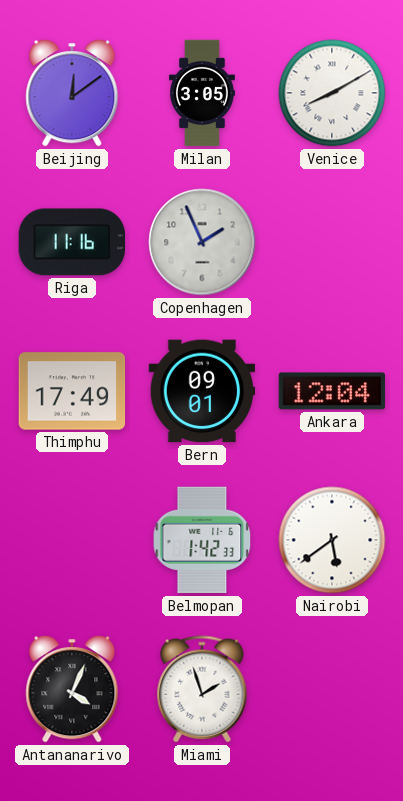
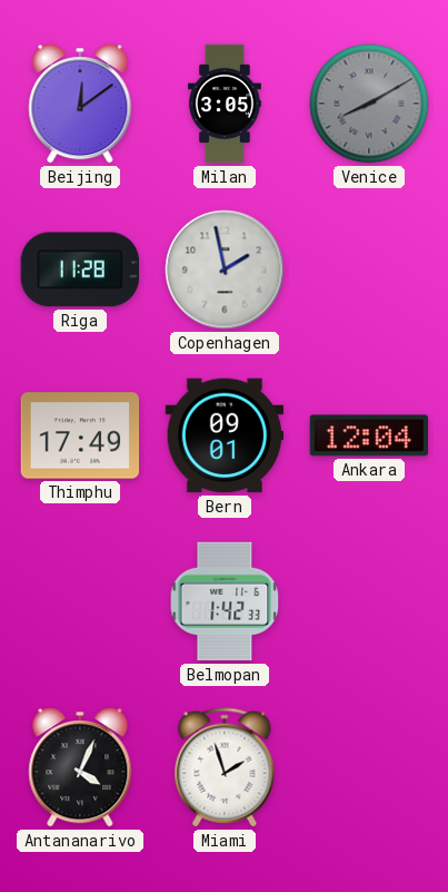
Venice dial: white -> grey
Riga: 11:16 -> 11:28
Copenhagen: 1:56 -> 1:58
Nairobi: 5:39 -> none
